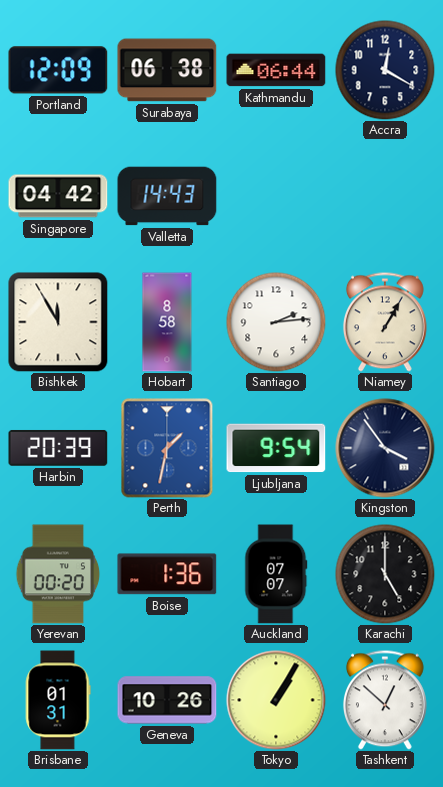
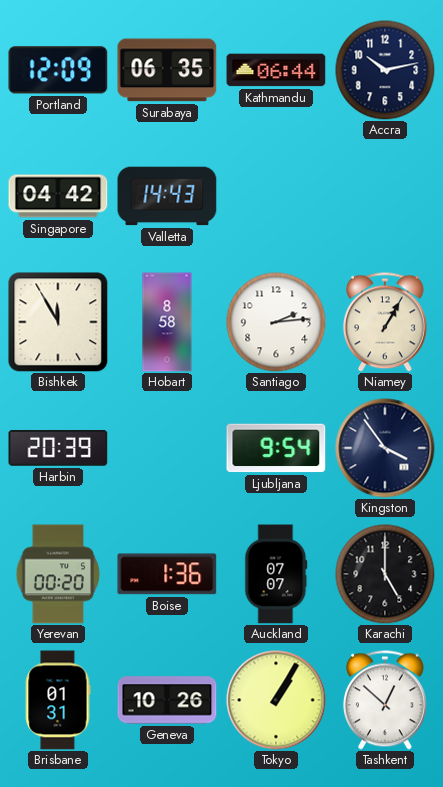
Surabaya: 06:38 -> 06:35
Accra: 12:20 -> 10:13
Perth: 1:32 -> none
